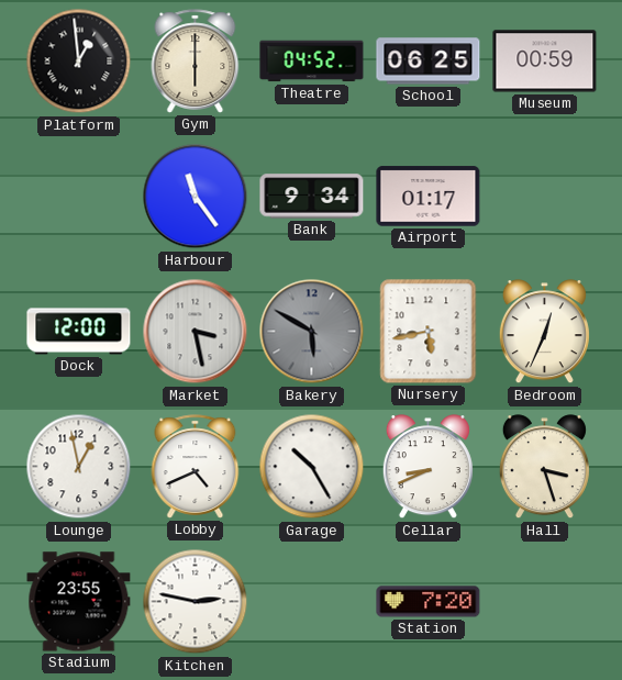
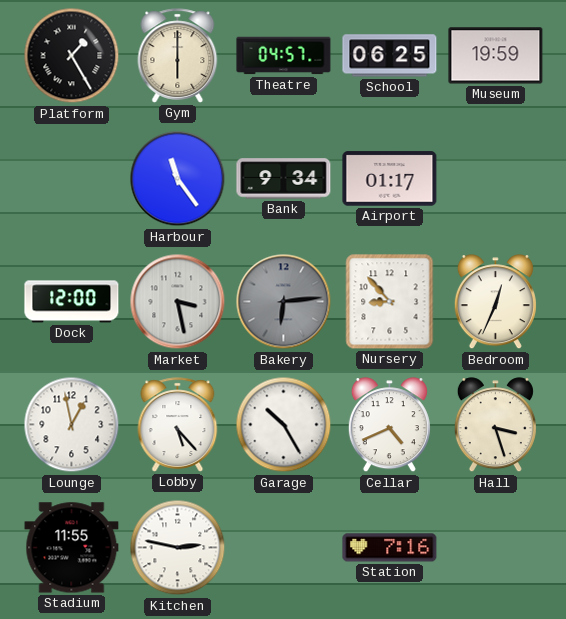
Platform: 12:59 -> 1:25
Theatre: 04:52 -> 04:57
Museum: 00:59 -> 19:59
Bakery: 5:50 -> 6:14
Nursery: 5:43 -> 8:53
Lobby: 4:41 -> 5:23
Cellar: 8:41 -> 4:41
Stadium: 23:55 -> 11:55
Station: 7:20 -> 7:16
